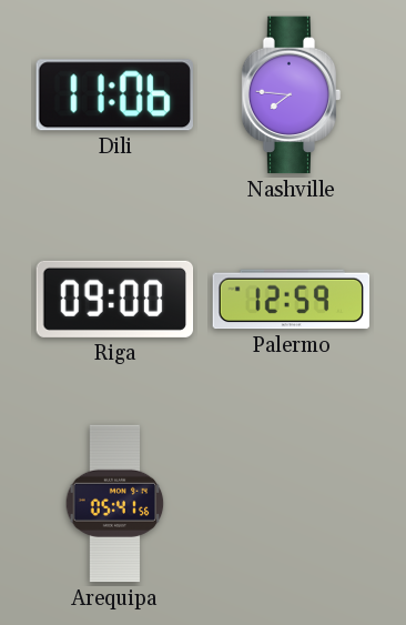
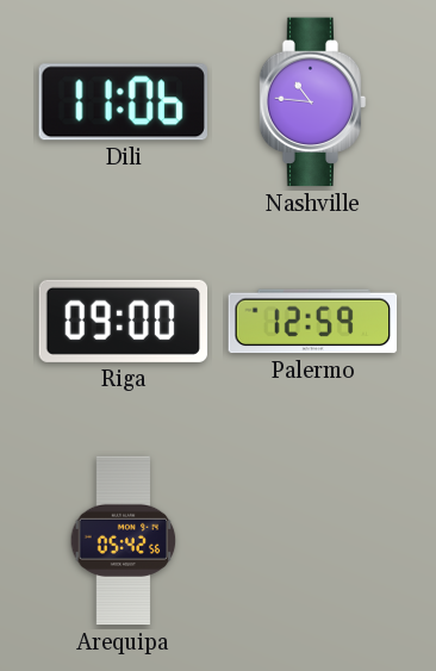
Nashville: 7:46 -> 10:46
Arequipa: 05:41 -> 05:42
